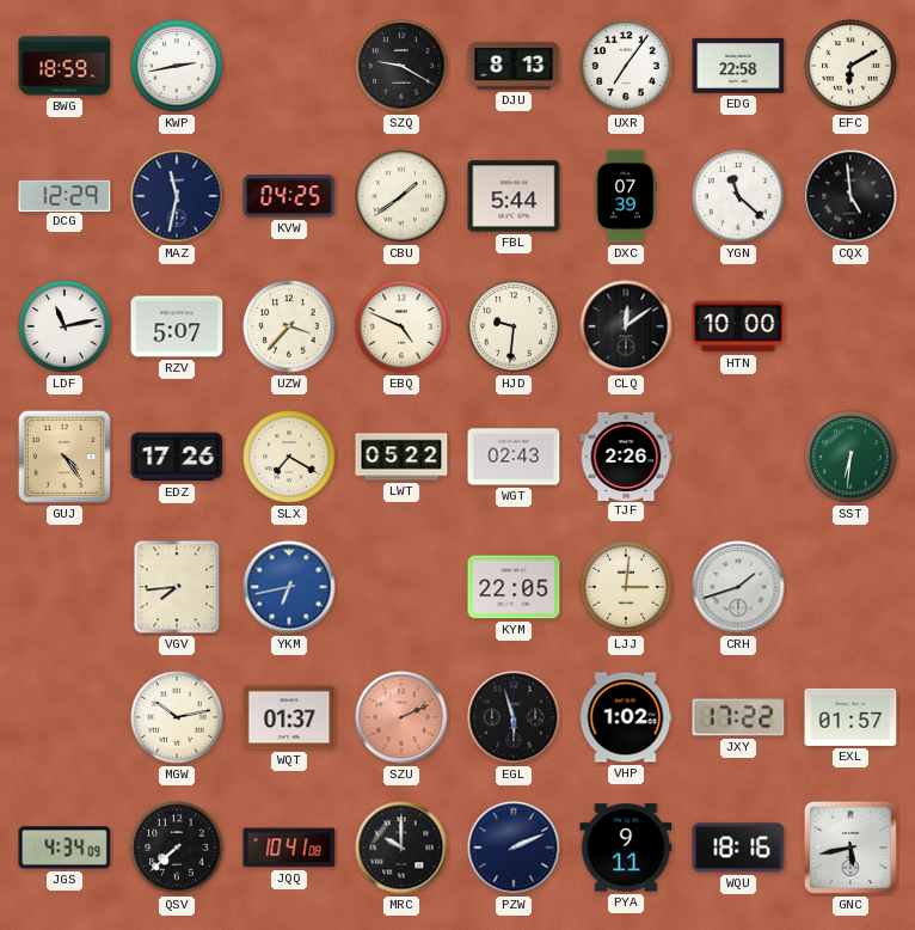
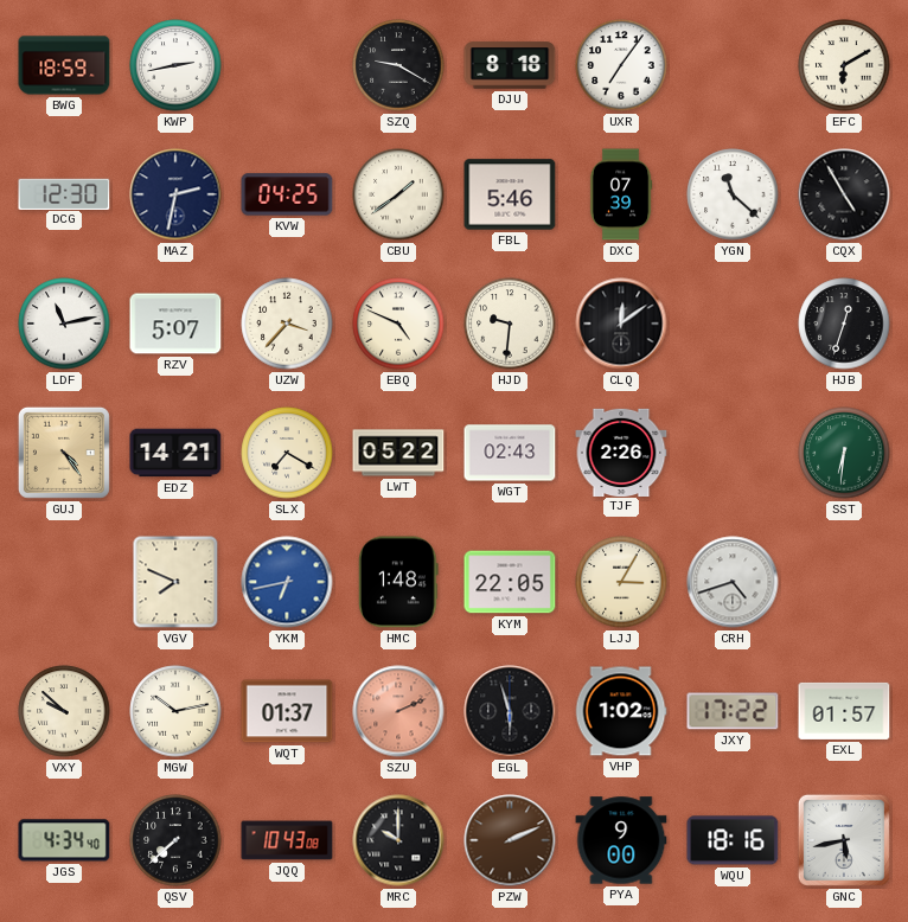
DJU: 8:13 -> 8:18
EDG: 22:58 -> none
DCG: 12:29 -> 12:30
MAZ: 11:32 -> 2:32
FBL: 5:44 -> 5:46
CQX: 4:59 -> 4:55
HTN: 10:00 -> none
HJB: none -> 12:33
EDZ: 17:26 -> 14:21
VGV: 7:44 -> 7:49
HMC: none -> 1:48
LJJ: 3:01 -> 3:05
CRH: 1:42 -> 4:42
VXY: none -> 9:52
JGS: 4:34:09 -> 4:34:40
JQQ: 10:41 -> 10:43
PZW dial: navy -> brown
PYA: 9:11 -> 9:00
